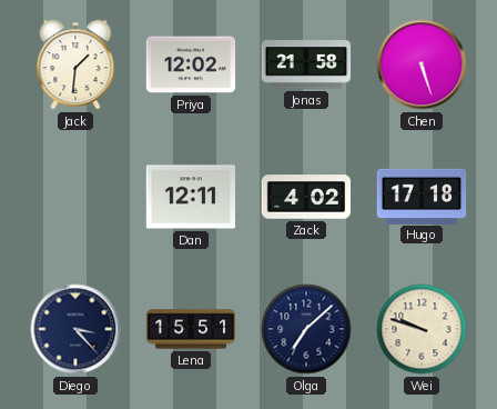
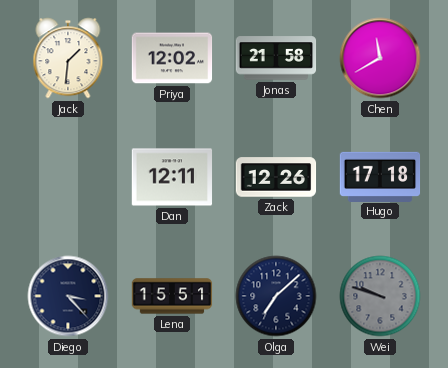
Chen: 5:27 -> 11:40
Zack: 4:02 -> 12:26
Wei dial: cream -> grey
